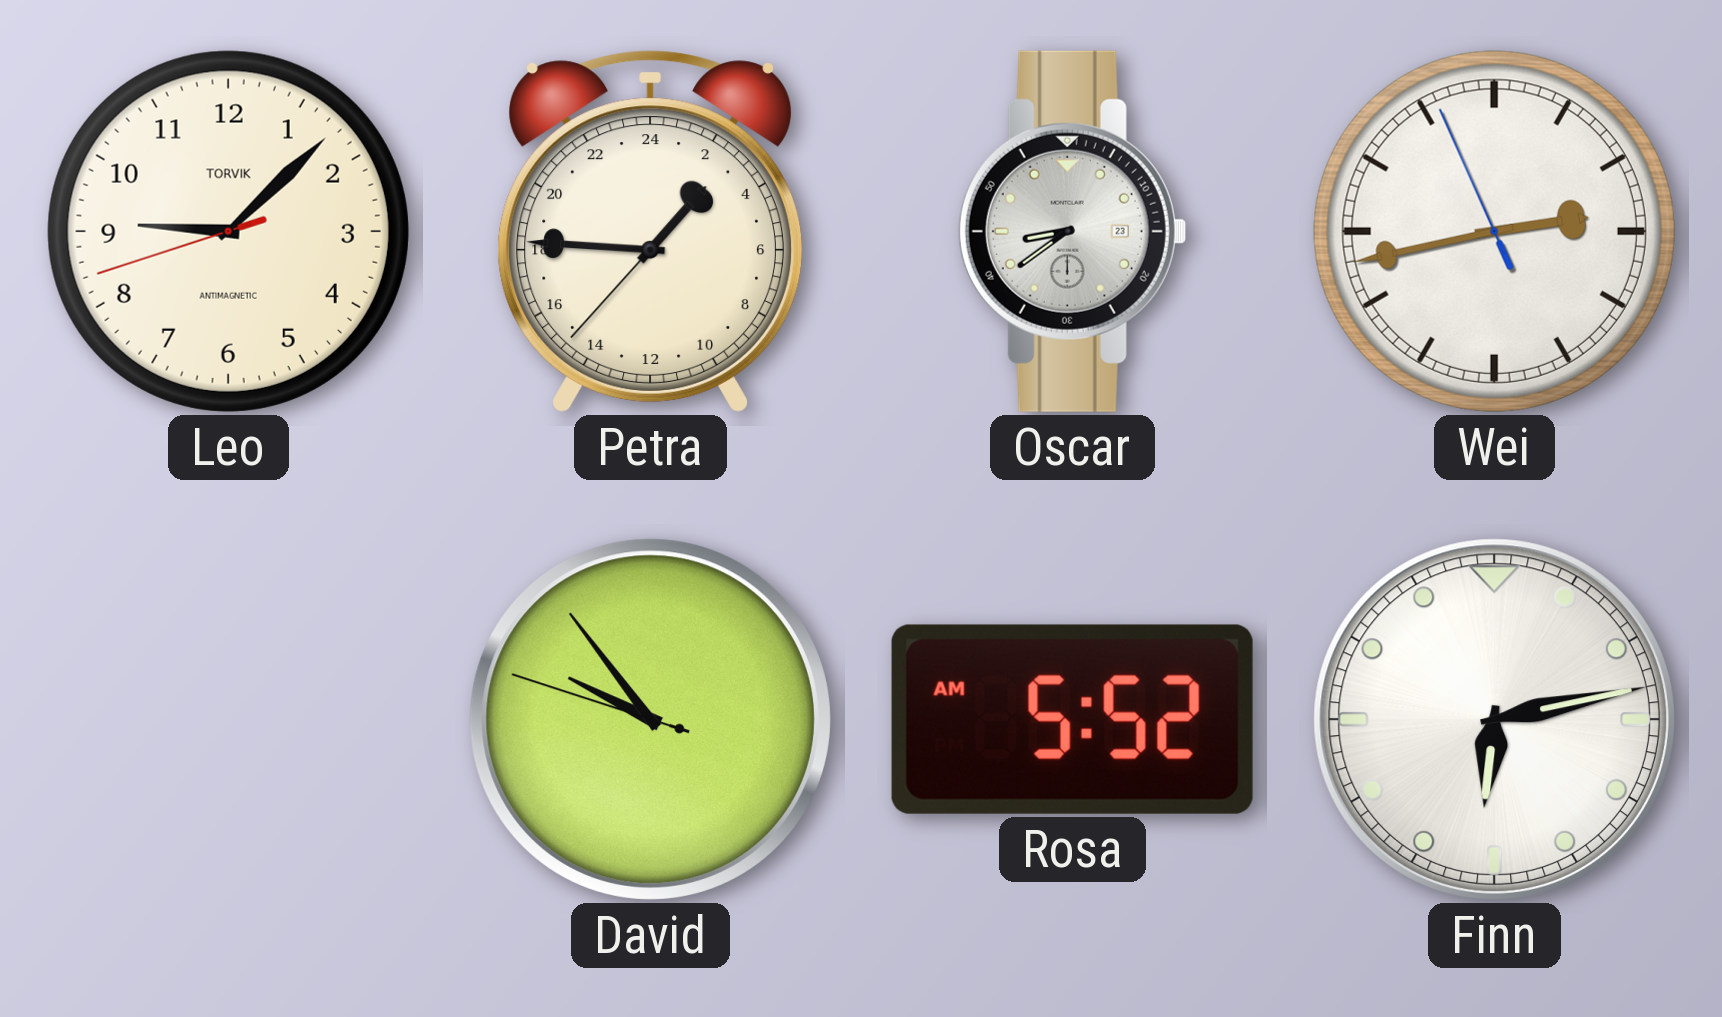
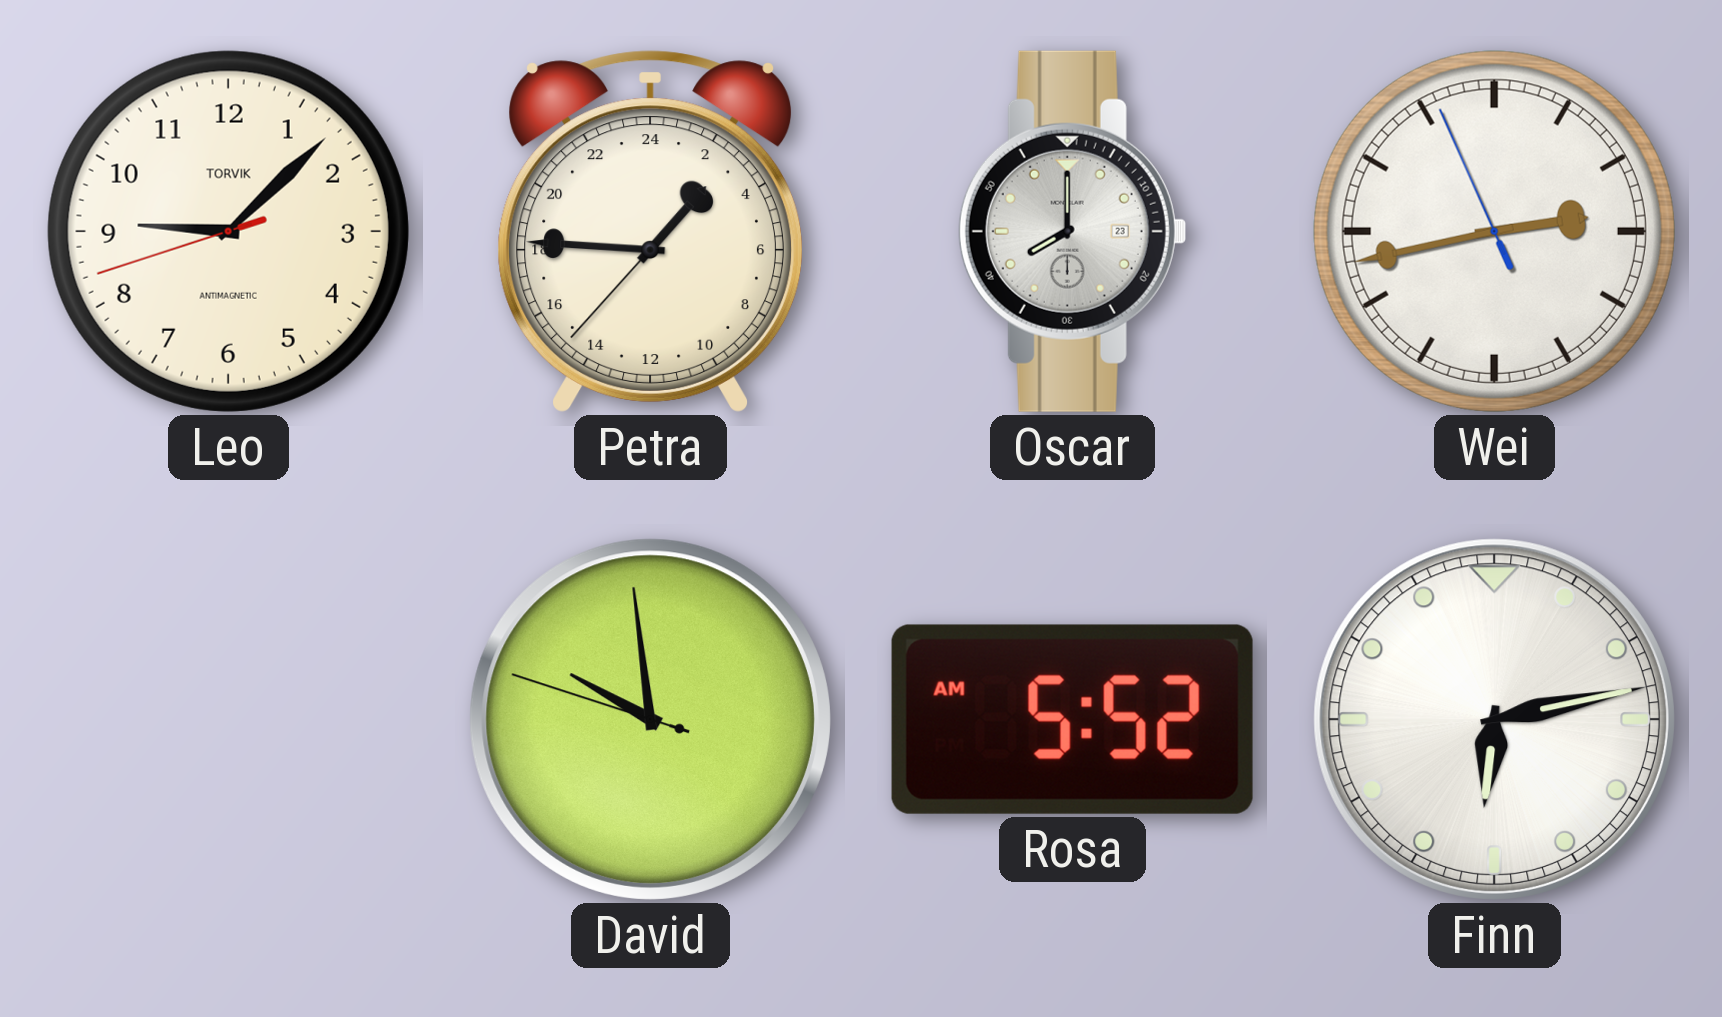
Oscar: 8:39 -> 8:00
David: 9:53 -> 9:58
